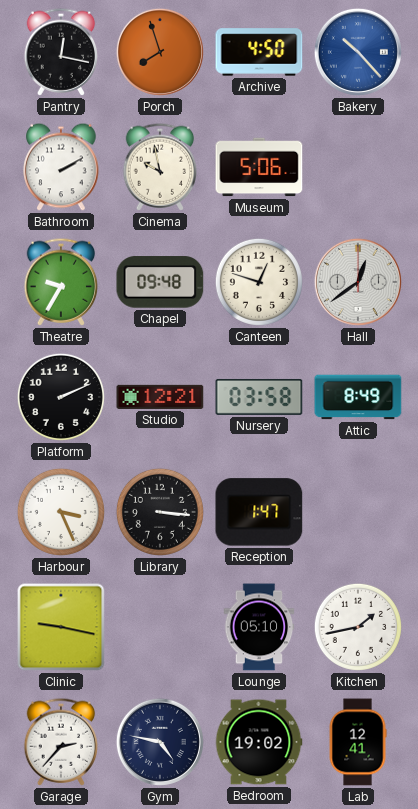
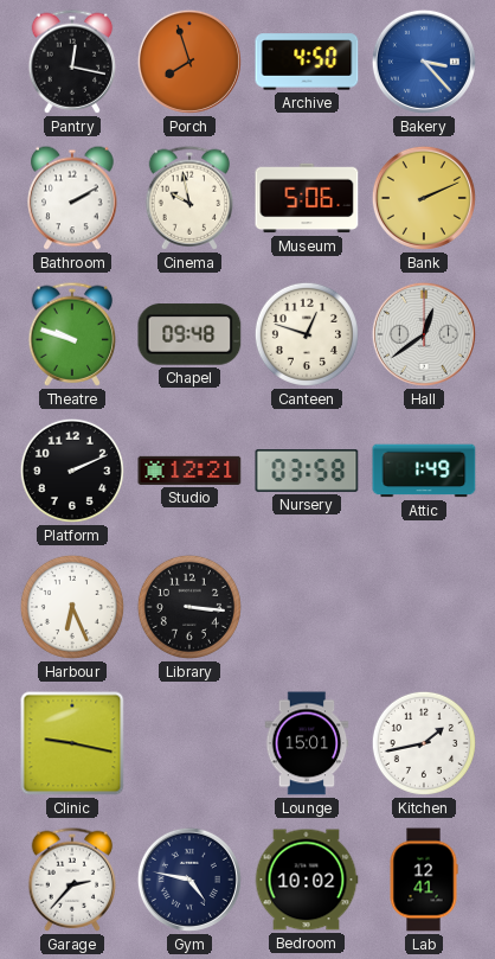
Bakery: 10:23 -> 3:23
Bank: none -> 2:11
Theatre: 9:35 -> 9:48
Attic: 8:49 -> 1:49
Harbour: 3:26 -> 6:26
Reception: 1:47 -> none
Lounge: 05:10 -> 15:01
Bedroom: 19:02 -> 10:02
